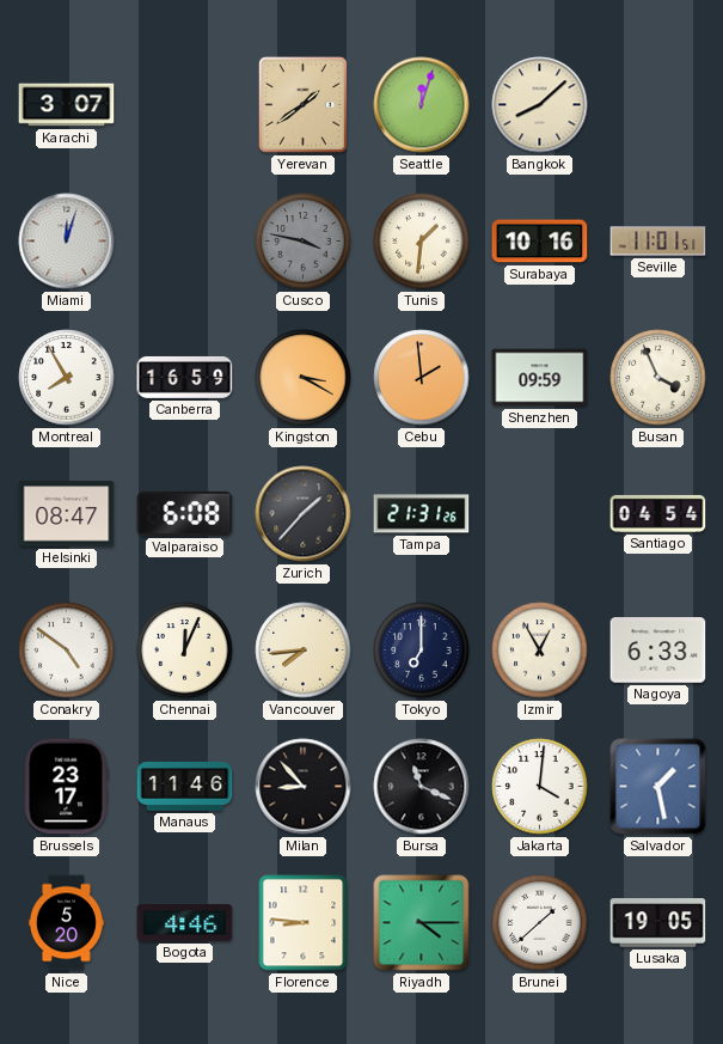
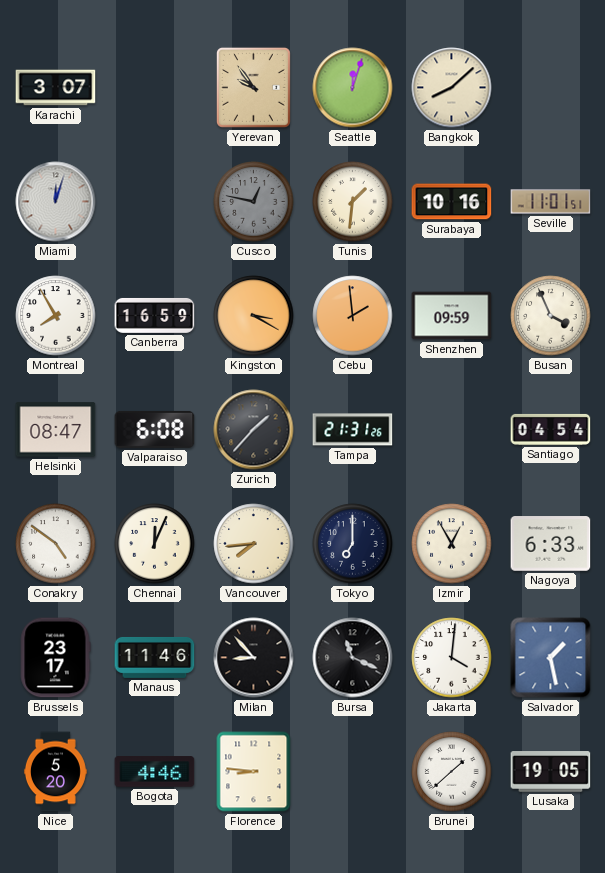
Yerevan: 1:39 -> 9:54
Cusco: 3:47 -> 12:47
Riyadh: 4:15 -> none
